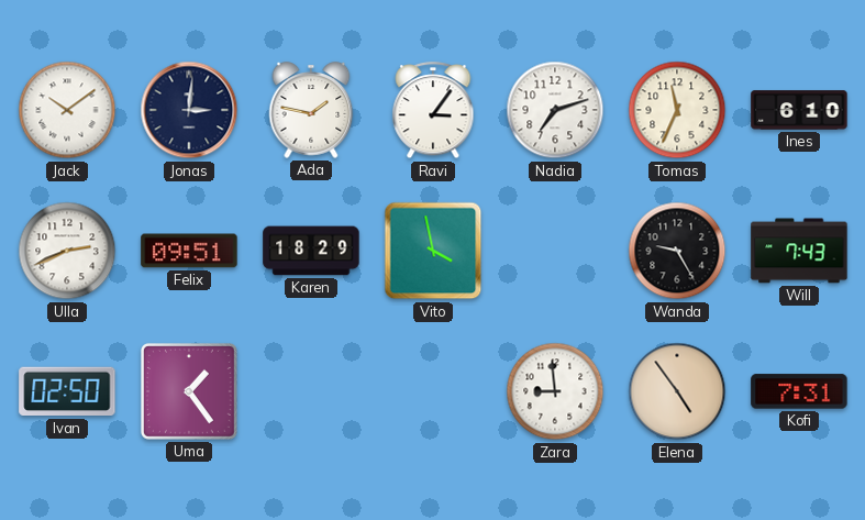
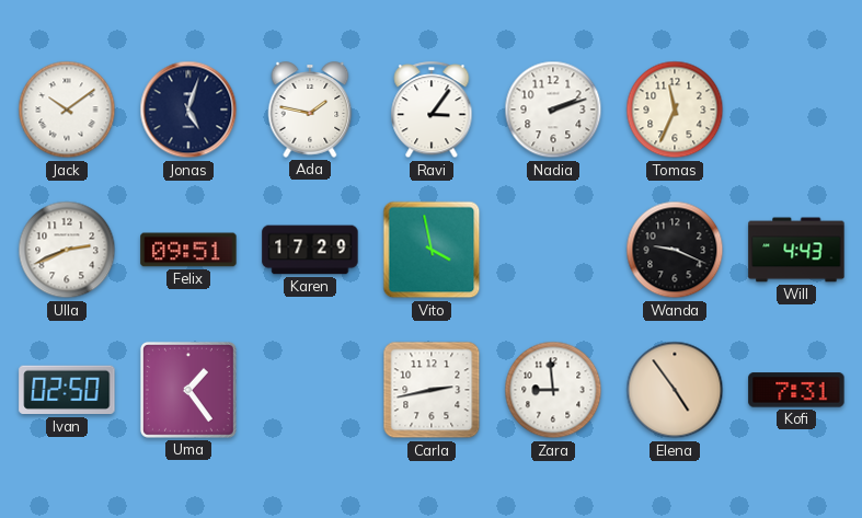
Jonas: 3:01 -> 5:03
Nadia: 7:12 -> 2:12
Ines: 6:10 -> none
Karen: 18:29 -> 17:29
Wanda: 9:25 -> 9:19
Will: 7:43 -> 4:43
Carla: none -> 2:43
